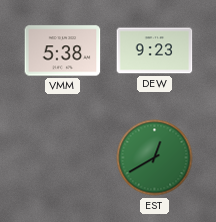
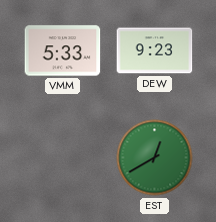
VMM: 5:38 -> 5:33
